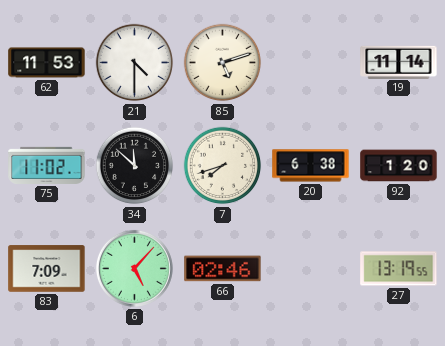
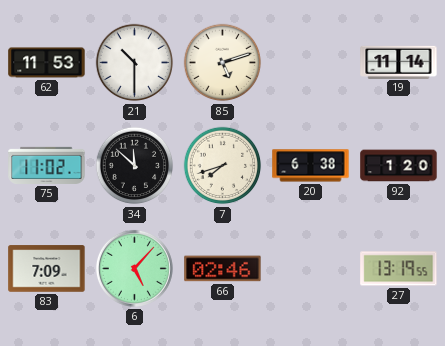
21: 4:30 -> 10:30
